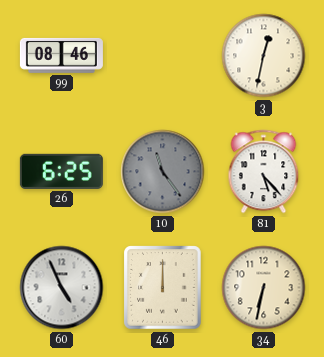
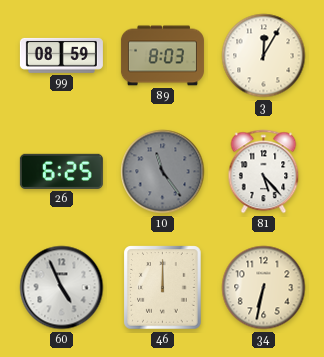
99: 08:46 -> 08:59
89: none -> 8:03
3: 12:32 -> 12:05
